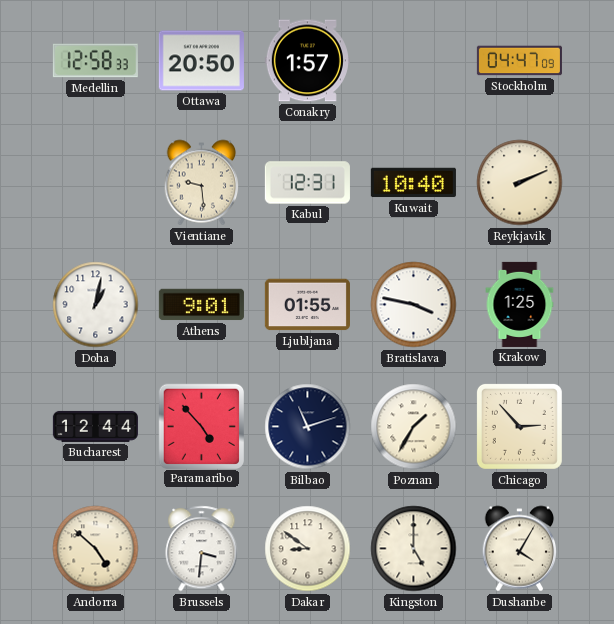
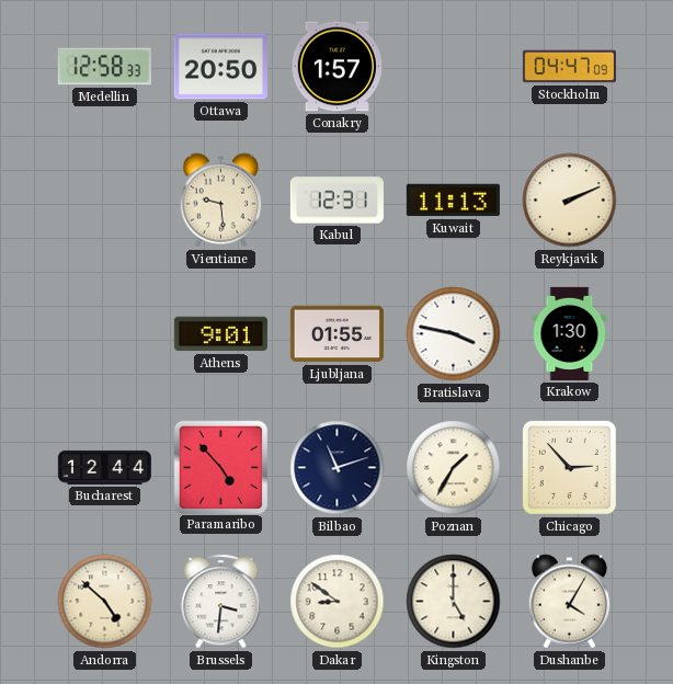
Kuwait: 10:40 -> 11:13
Doha: 1:02 -> none
Krakow: 1:25 -> 1:30
